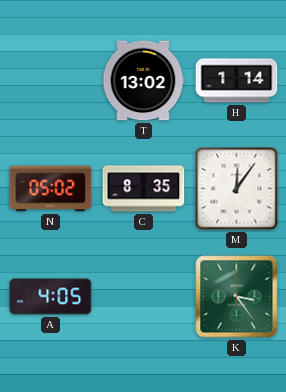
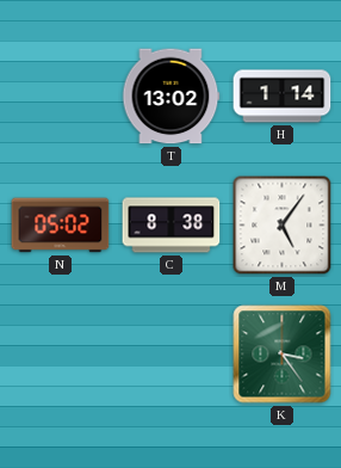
C: 8:35 -> 8:38
M: 12:06 -> 5:06
A: 4:05 -> none
